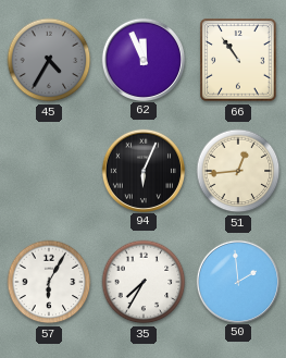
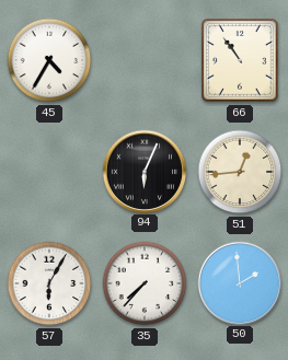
45 dial: grey -> white
62: 11:56 -> none
35: 7:35 -> 7:37
